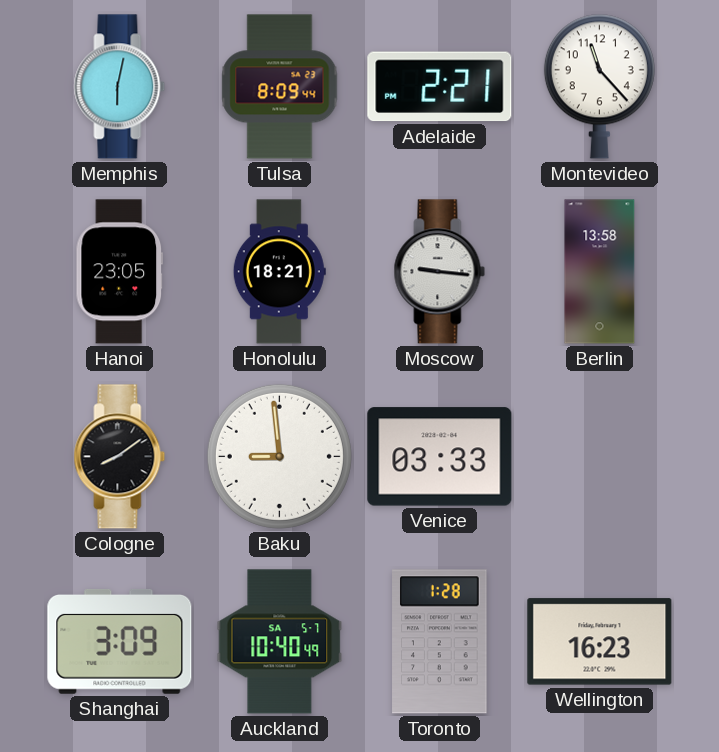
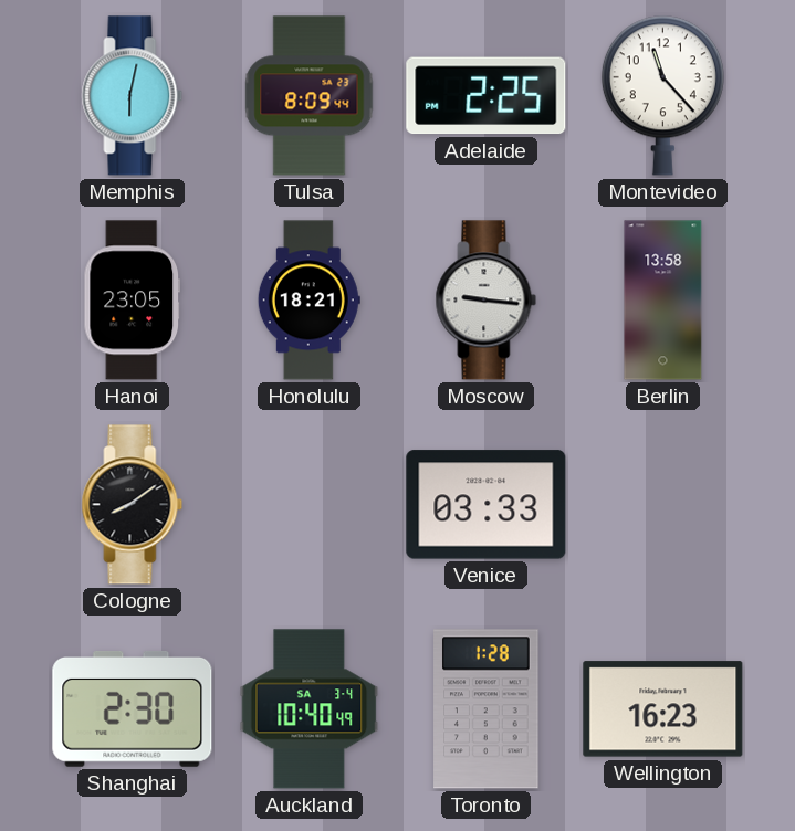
Adelaide: 2:21 -> 2:25
Baku: 8:59 -> none
Shanghai: 3:09 -> 2:30
Auckland date: SA 5-7 -> SA 3-4
